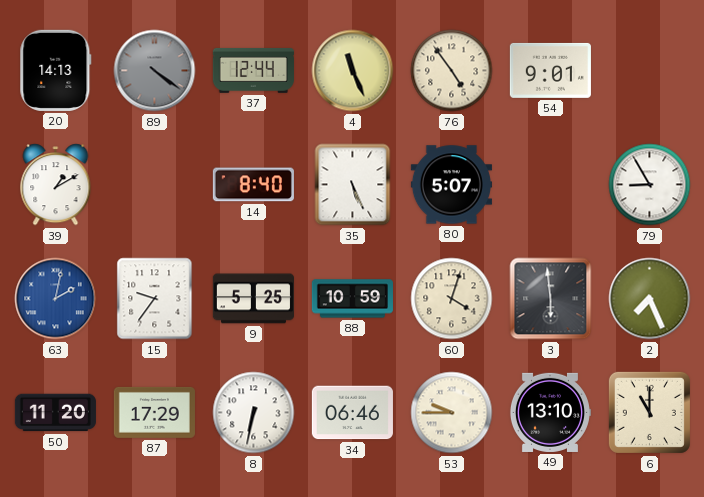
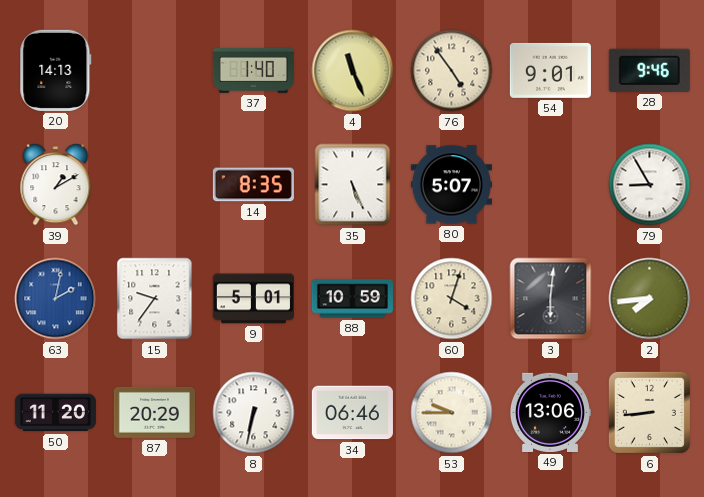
89: 4:21 -> none
37: 12:44 -> 1:40
28: none -> 9:46
14: 8:40 -> 8:35
9: 5:25 -> 5:01
3: 5:59 -> 6:01
2: 7:26 -> 7:44
87: 17:29 -> 20:29
49: 13:10 -> 13:06
6: 11:00 -> 8:44
